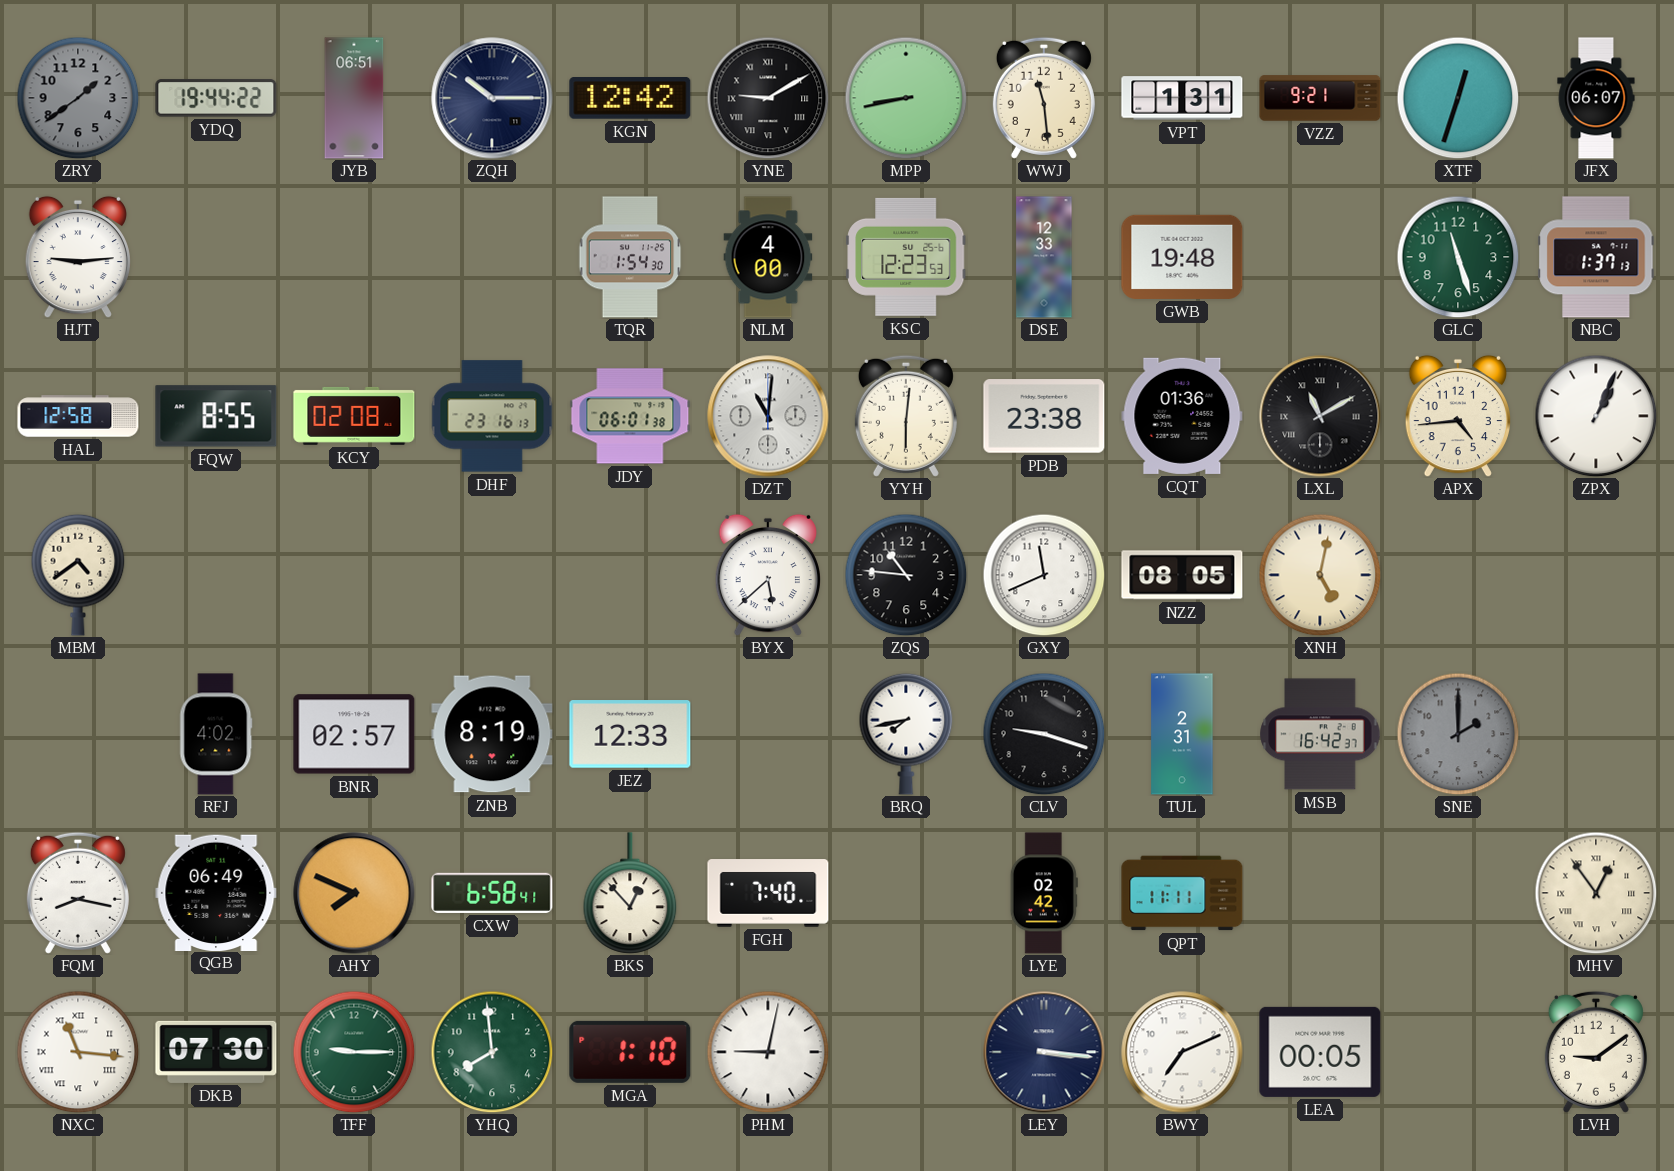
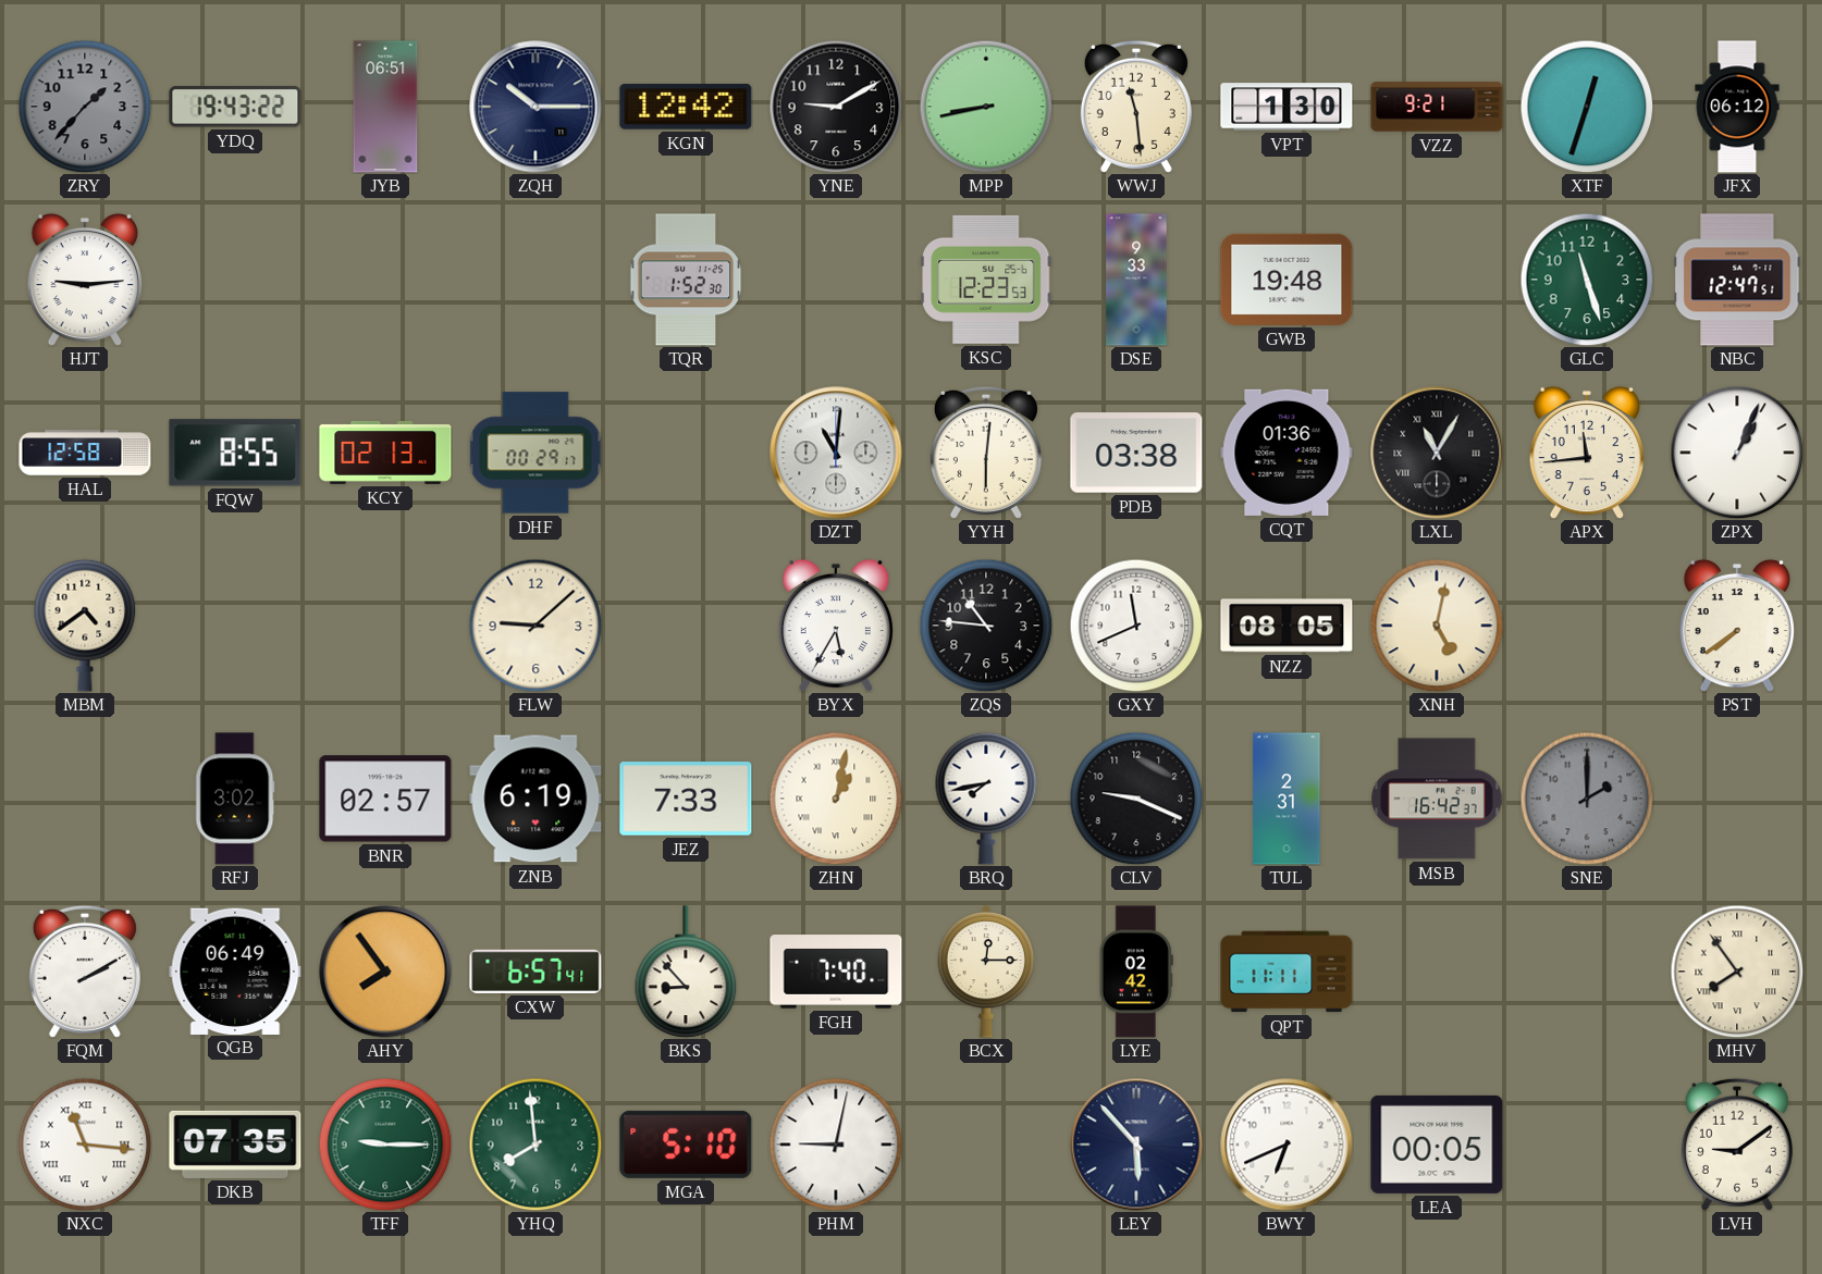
ZRY: 1:39 -> 1:37
YDQ: 19:44 -> 19:43
YNE numerals: Roman -> Arabic
VPT: 1:31 -> 1:30
JFX: 06:07 -> 06:12
TQR: 1:54 -> 1:52
NLM: 4:00 -> none
DSE: 12:33 -> 9:33
NBC: 1:37 -> 12:47
KCY: 02:08 -> 02:13
DHF: 23:16 -> 00:29
JDY: 06:01 -> none
PDB: 23:38 -> 03:38
LXL: 11:10 -> 11:05
APX: 4:44 -> 11:44
FLW: none -> 9:08
BYX: 5:38 -> 5:35
PST: none -> 7:39
RFJ: 4:02 -> 3:02
ZNB: 8:19 -> 6:19
JEZ: 12:33 -> 7:33
ZHN: none -> 1:02
CLV: 9:18 -> 9:19
FQM: 8:17 -> 2:10
AHY: 7:49 -> 7:54
CXW: 6:58 -> 6:57
BKS: 12:53 -> 8:53
BCX: none -> 12:15
MHV: 12:54 -> 7:54
DKB: 07:30 -> 07:35
MGA: 1:10 -> 5:10
LEY: 3:16 -> 5:53
BWY: 7:11 -> 6:41
